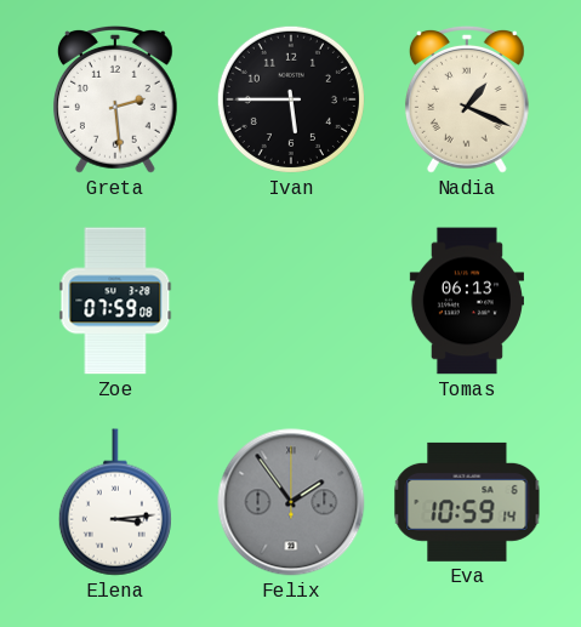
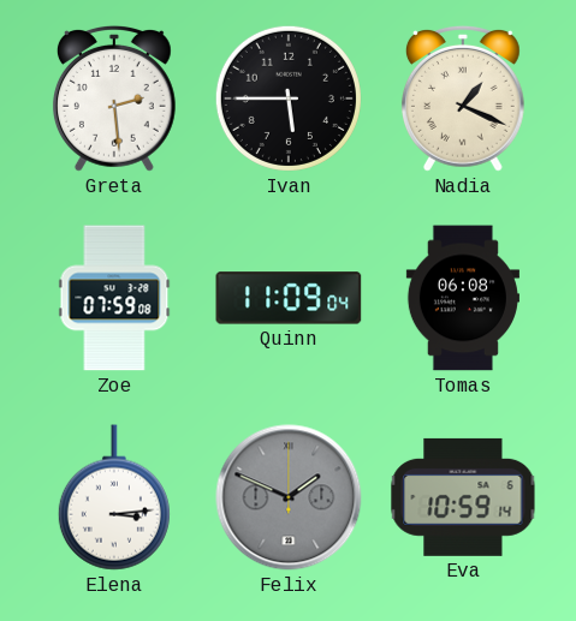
Quinn: none -> 11:09
Tomas: 06:13 -> 06:08
Felix: 1:54 -> 1:49
